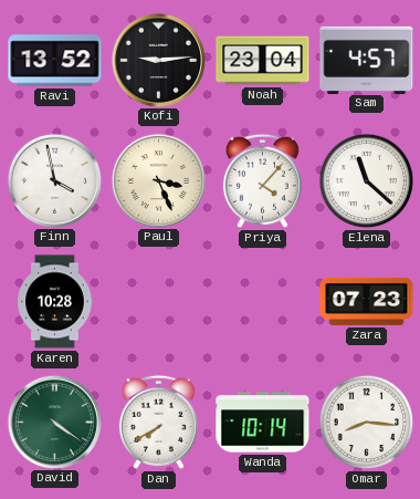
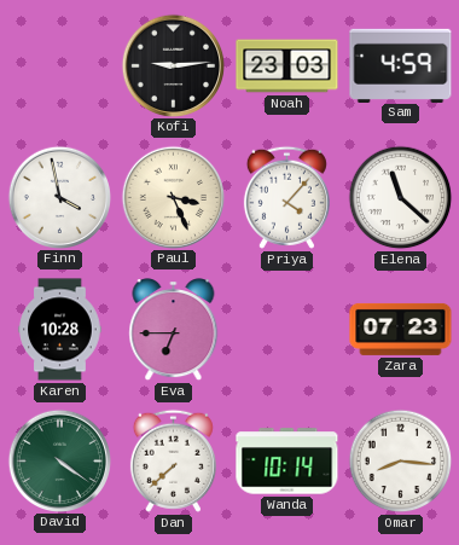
Ravi: 13:52 -> none
Noah: 23:04 -> 23:03
Sam: 4:57 -> 4:59
Eva: none -> 6:45
Dan: 7:40 -> 7:38
